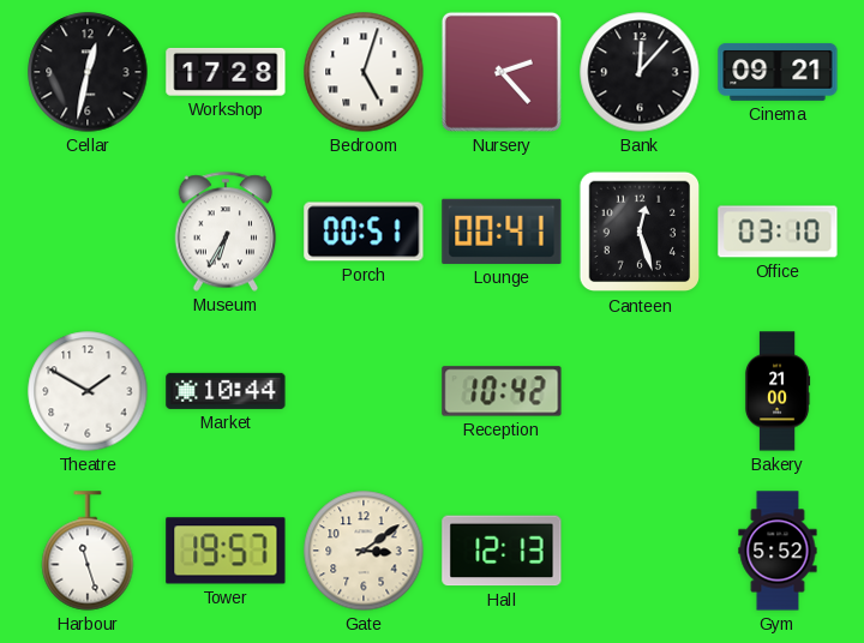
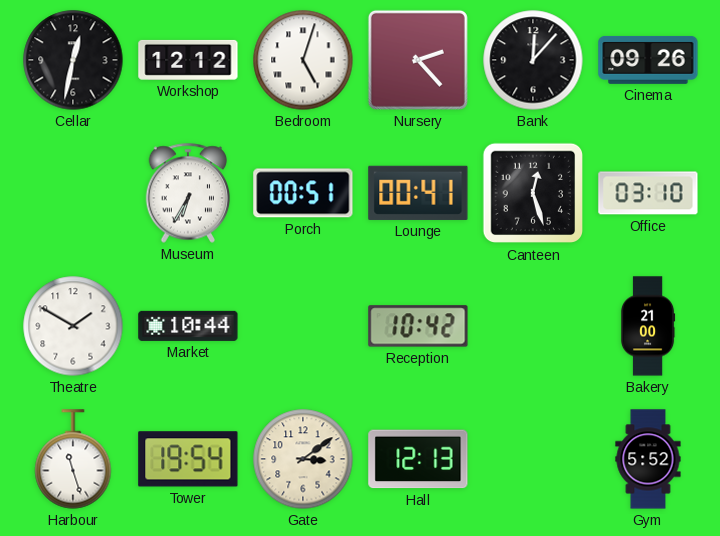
Workshop: 17:28 -> 12:12
Cinema: 09:21 -> 09:26
Tower: 19:57 -> 19:54
